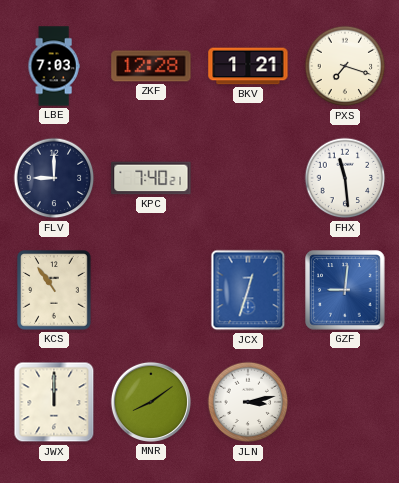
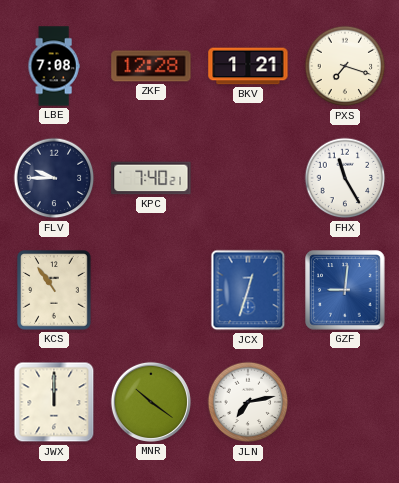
LBE: 7:03 -> 7:08
FLV: 9:00 -> 9:45
FHX: 11:29 -> 11:25
MNR: 8:09 -> 10:21
JLN: 3:13 -> 7:13
